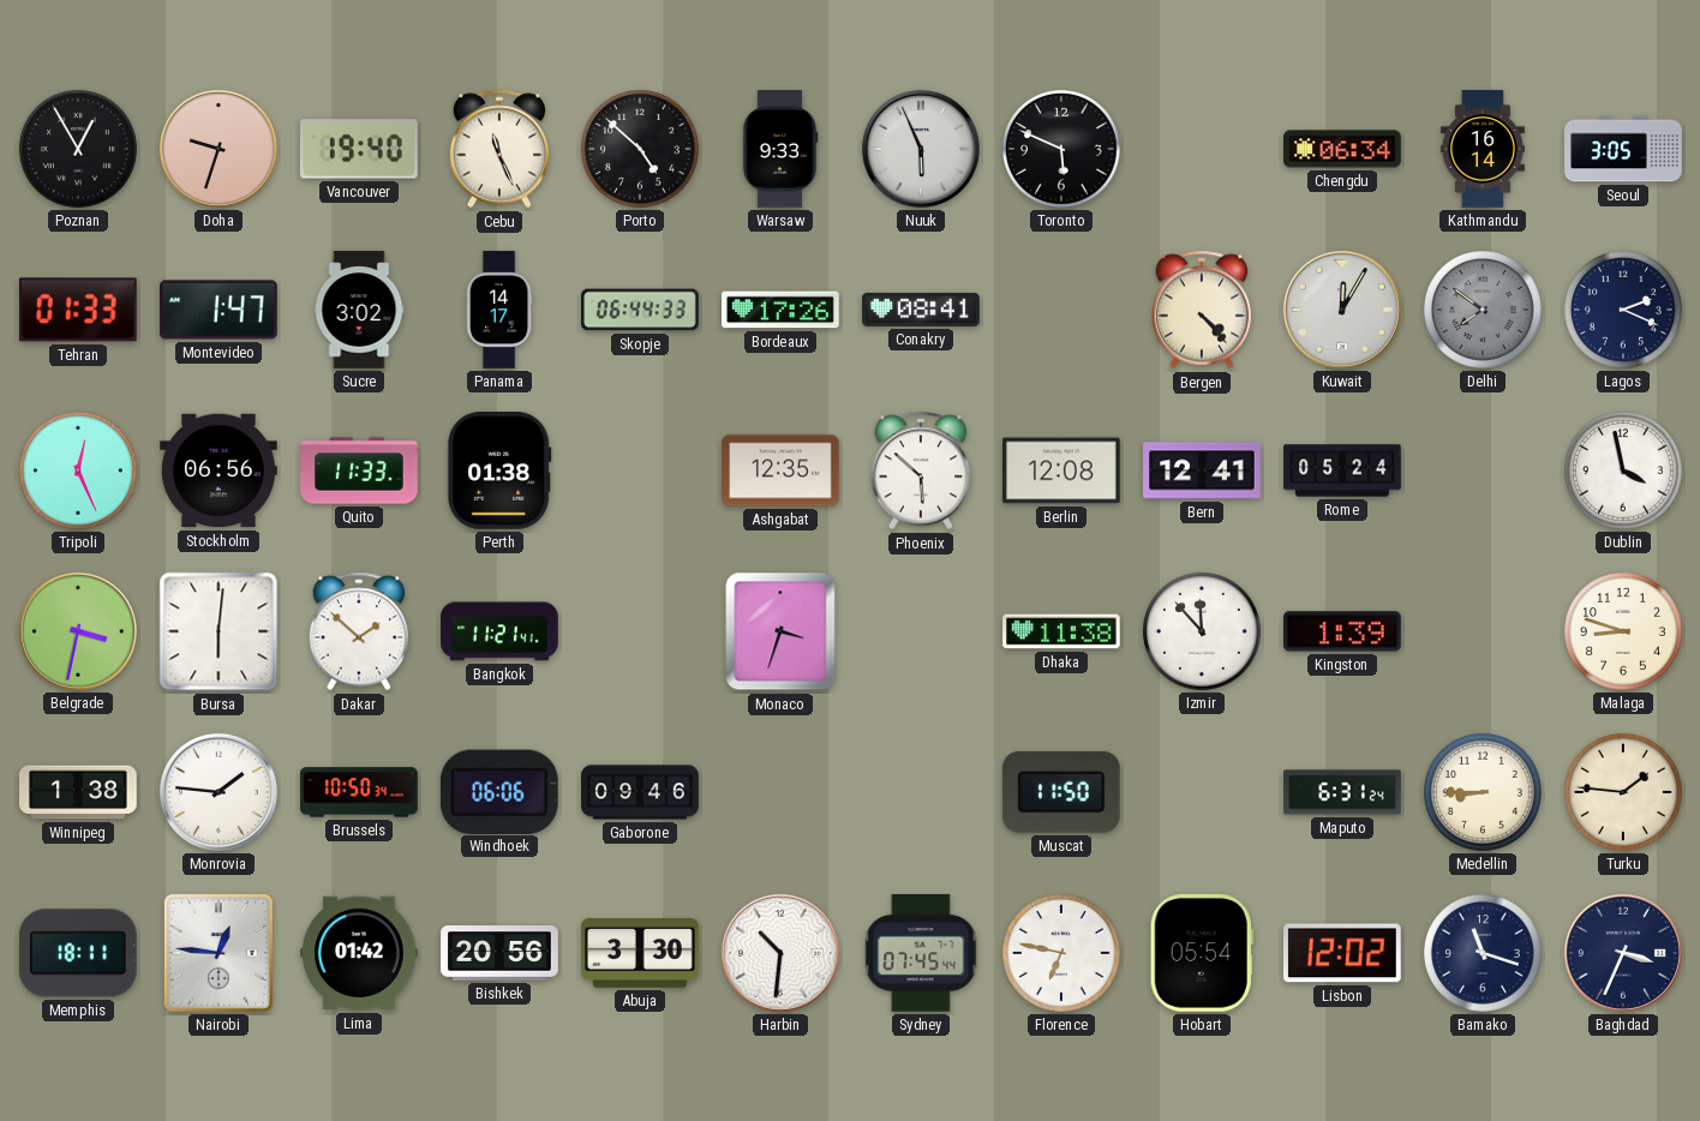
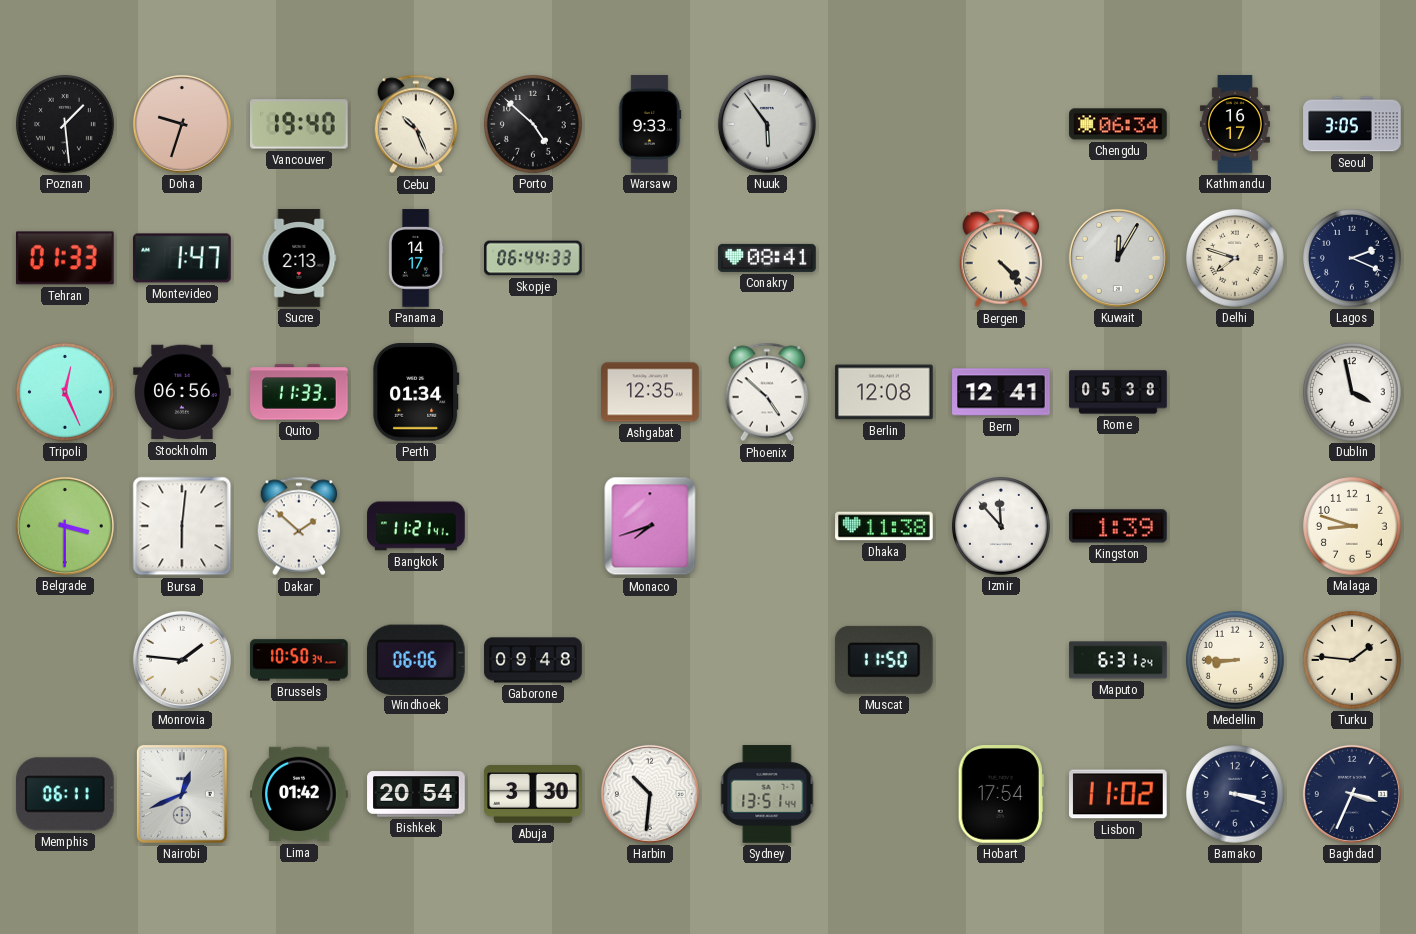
Poznan: 12:55 -> 1:29
Cebu: 11:26 -> 10:26
Nuuk: 5:56 -> 5:54
Toronto: 5:49 -> none
Kathmandu: 16:14 -> 16:17
Sucre: 3:02 -> 2:13
Bordeaux: 17:26 -> none
Delhi: 7:51 -> 7:48
Delhi dial: grey -> cream
Perth: 01:38 -> 01:34
Phoenix: 5:52 -> 4:52
Rome: 05:24 -> 05:38
Belgrade: 3:32 -> 3:30
Monaco: 3:33 -> 7:42
Winnipeg: 1:38 -> none
Gaborone: 09:46 -> 09:48
Memphis: 18:11 -> 06:11
Nairobi: 12:46 -> 12:41
Bishkek: 20:56 -> 20:54
Sydney: 07:45 -> 13:51
Florence: 6:47 -> none
Hobart: 05:54 -> 17:54
Lisbon: 12:02 -> 11:02
Bamako: 11:18 -> 3:18
